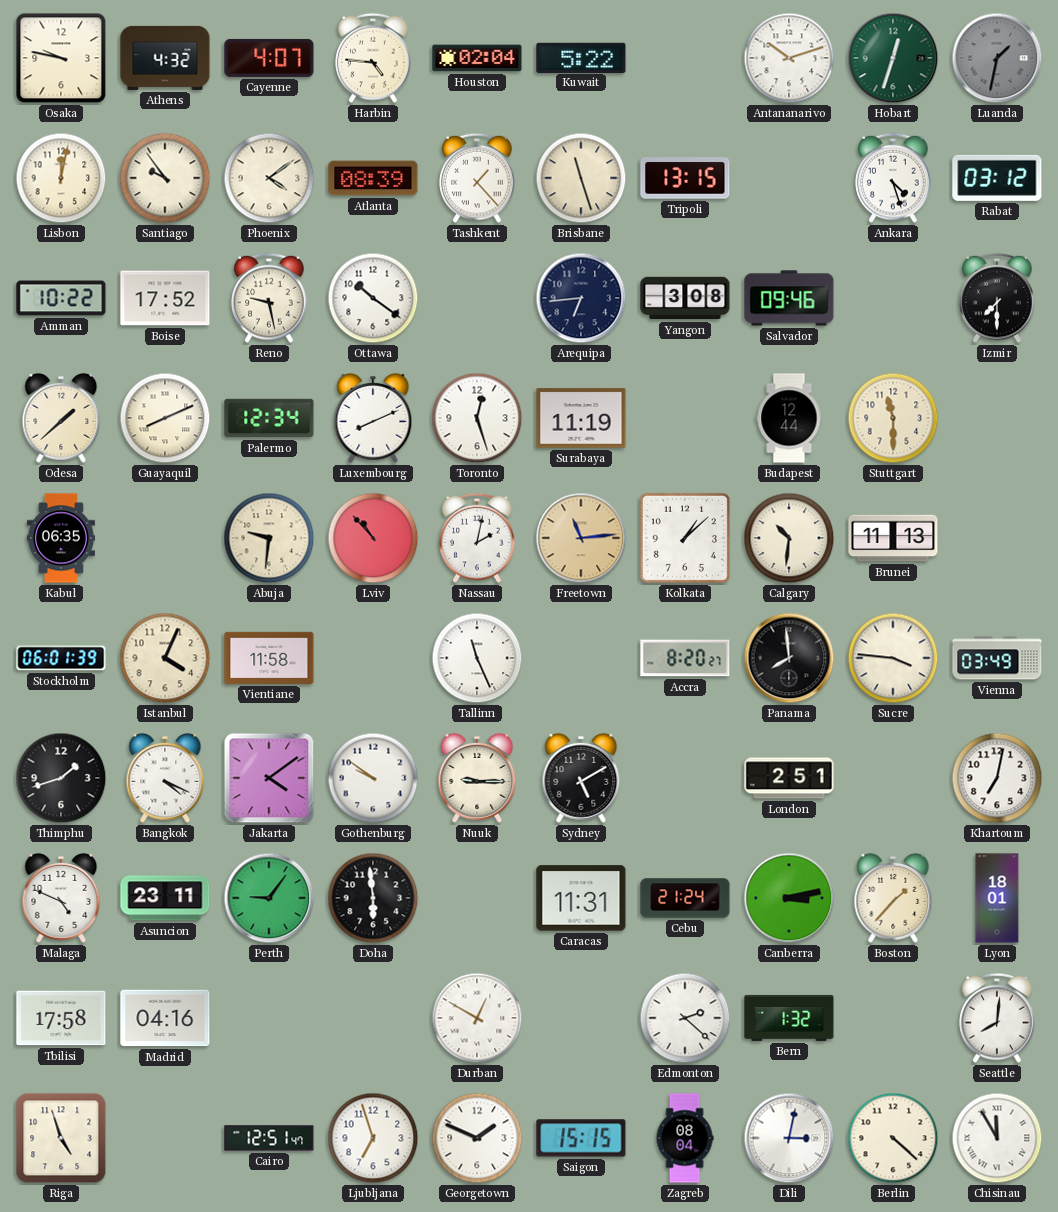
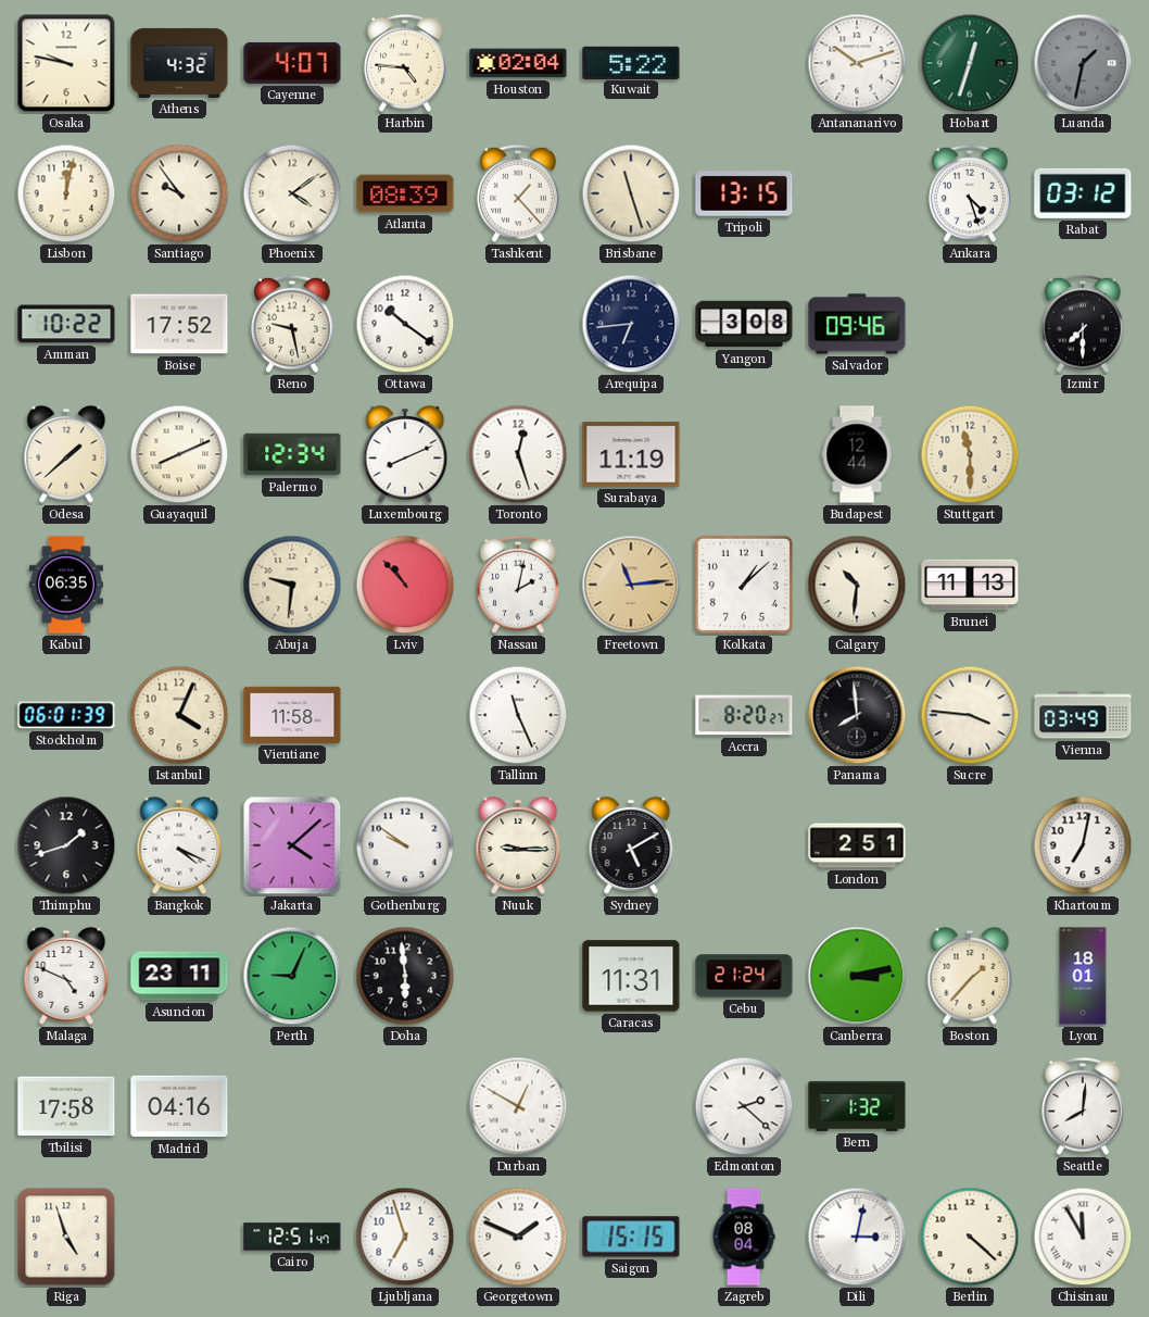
Jakarta: 4:09 -> 4:08
Perth: 9:06 -> 9:04
